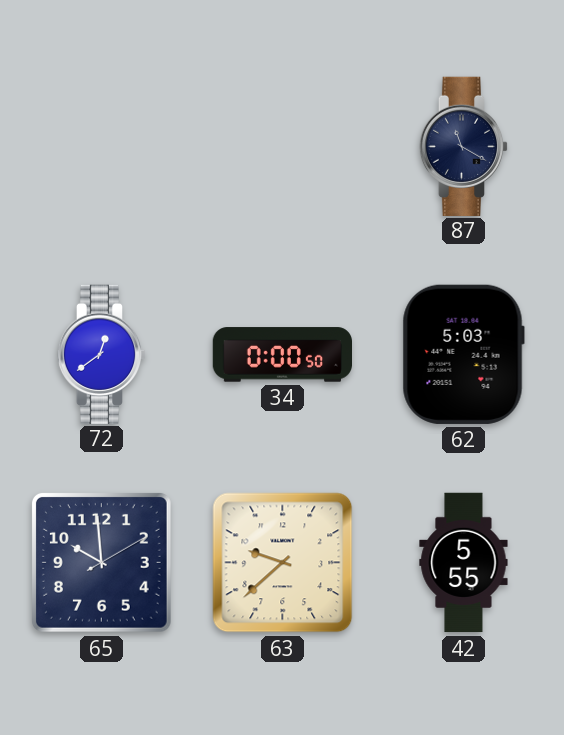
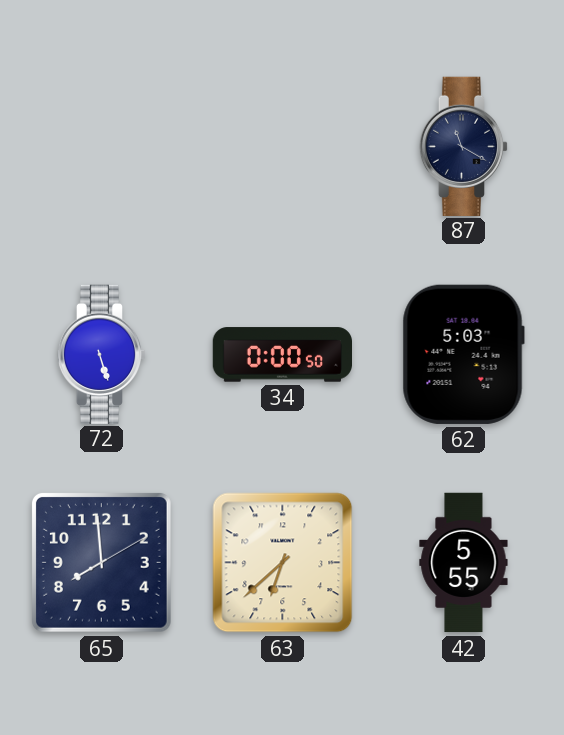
72: 12:39 -> 5:27
65: 9:59 -> 7:59
63: 9:38 -> 6:38
